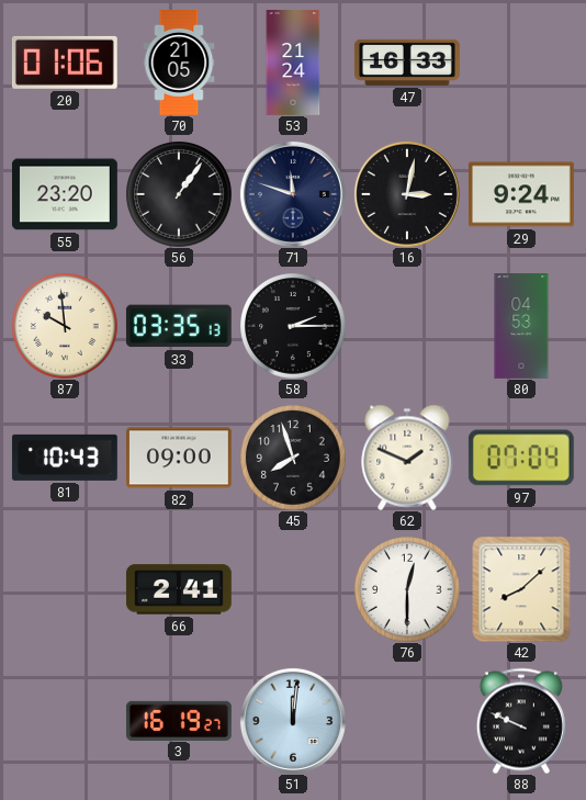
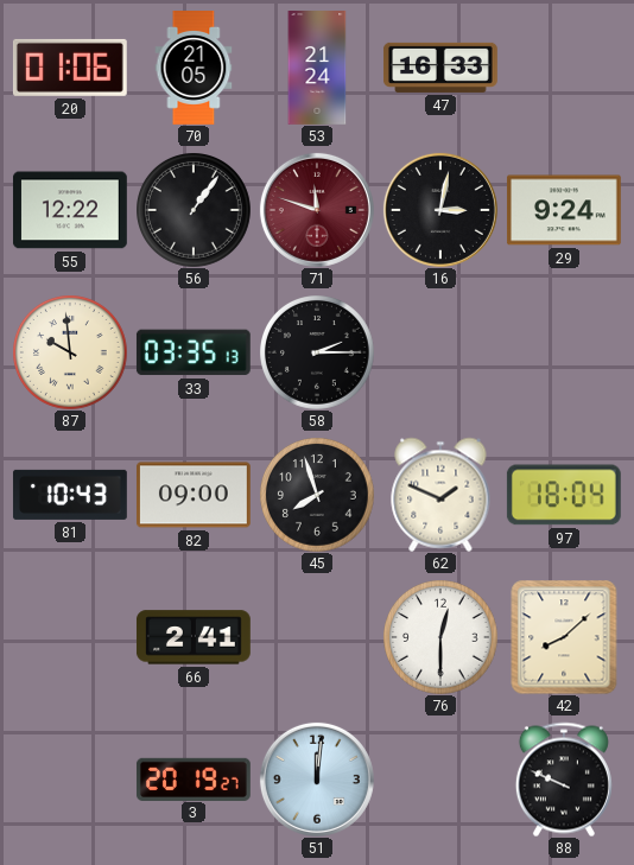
55: 23:20 -> 12:22
71 dial: navy -> burgundy
80: 04:53 -> none
97: 07:04 -> 18:04
3: 16:19 -> 20:19
